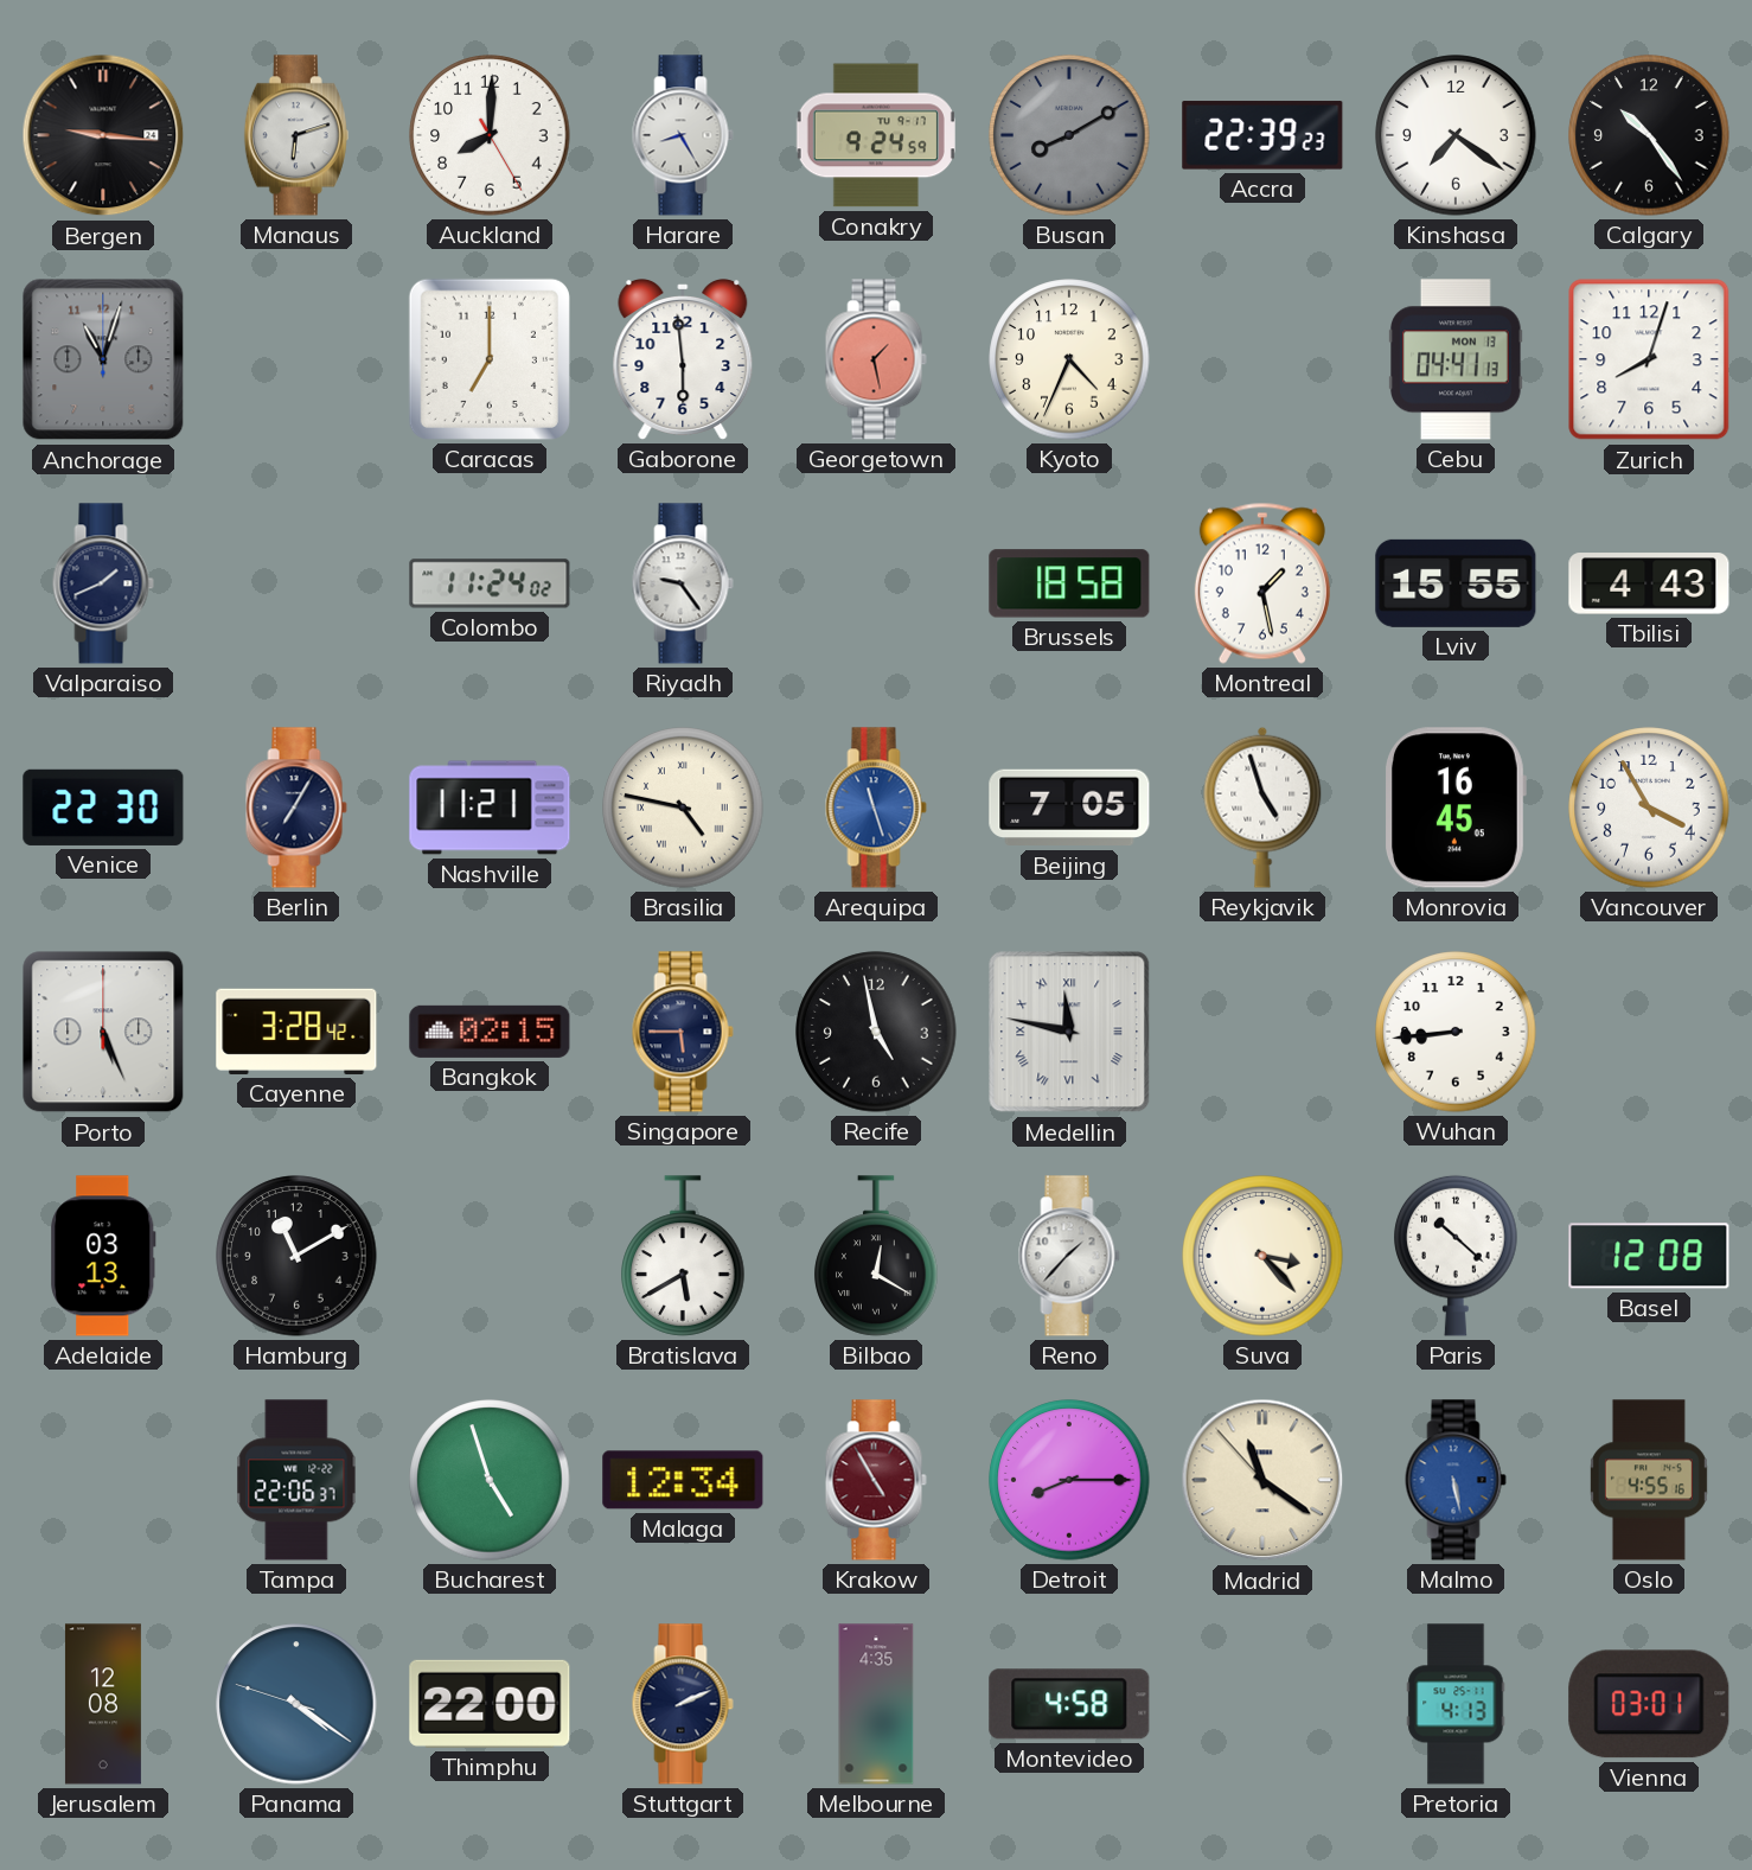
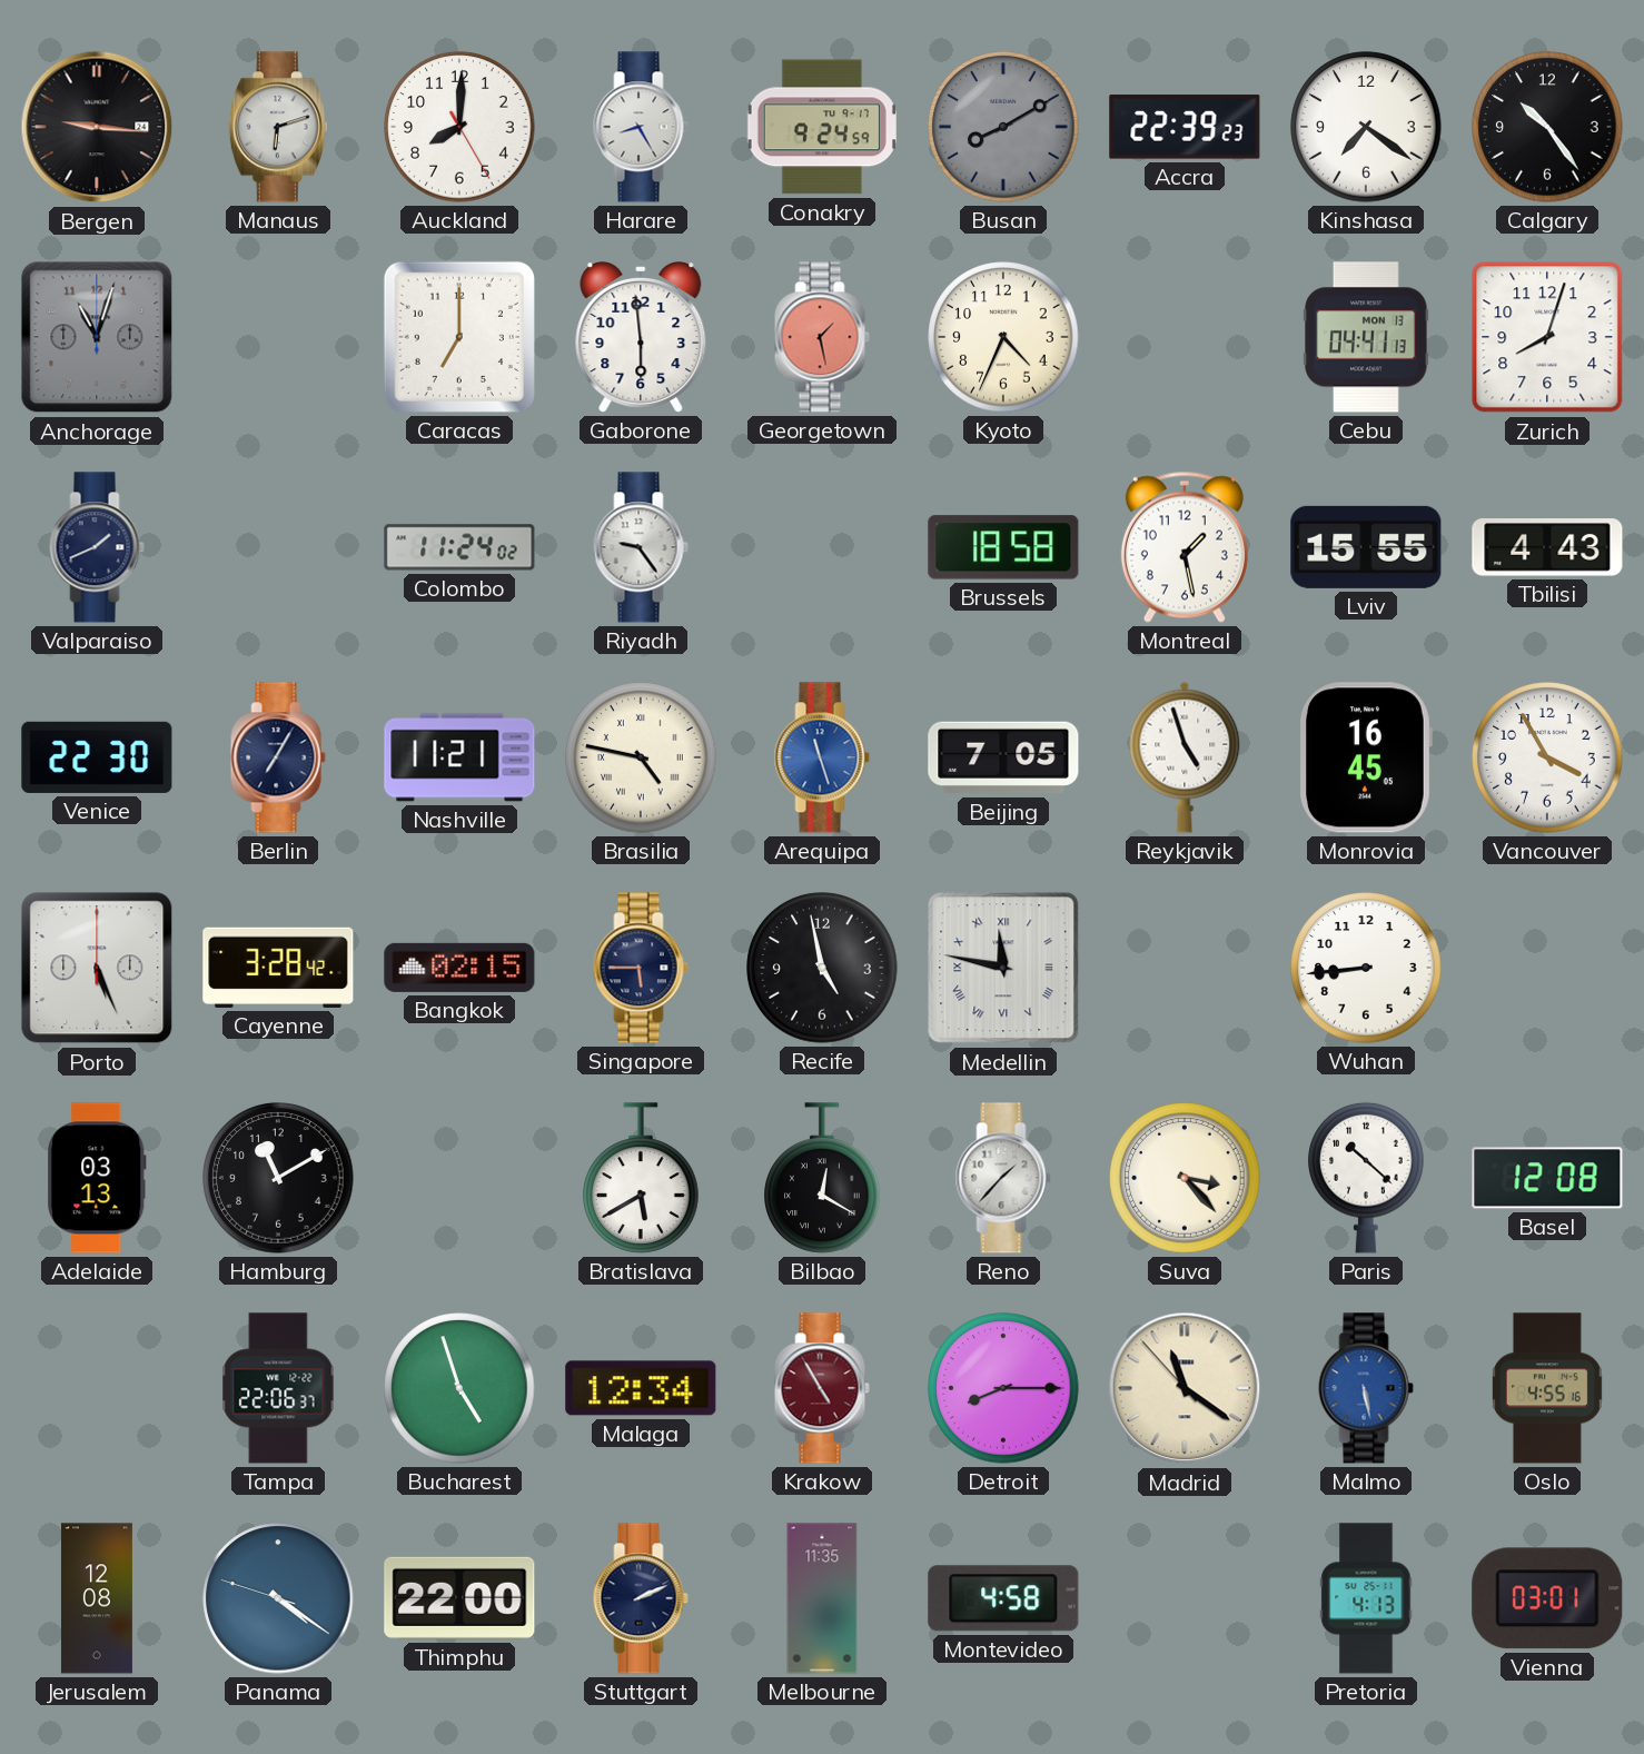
Melbourne: 4:35 -> 11:35
